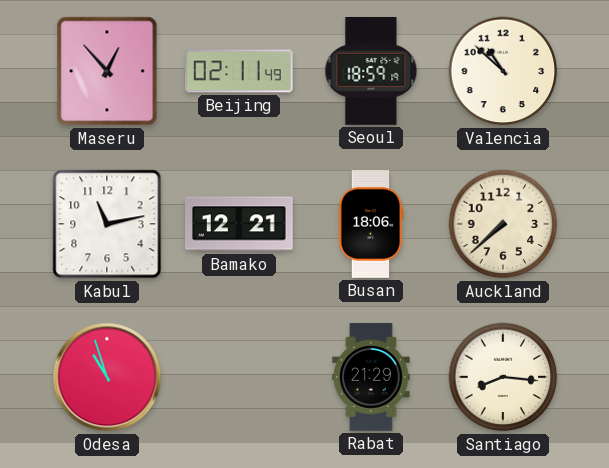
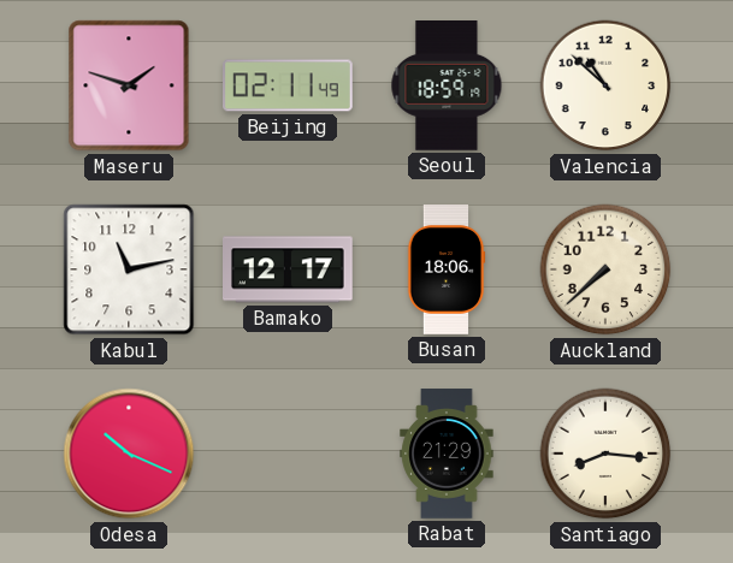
Maseru: 12:53 -> 1:48
Bamako: 12:21 -> 12:17
Odesa: 10:57 -> 10:19
